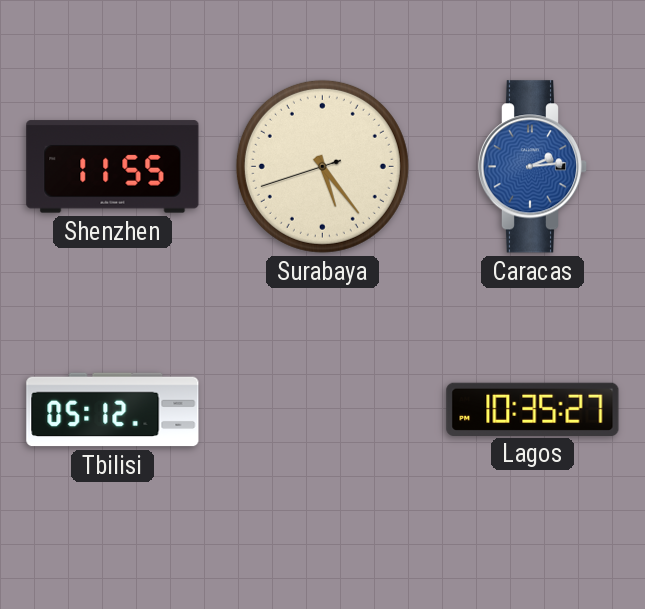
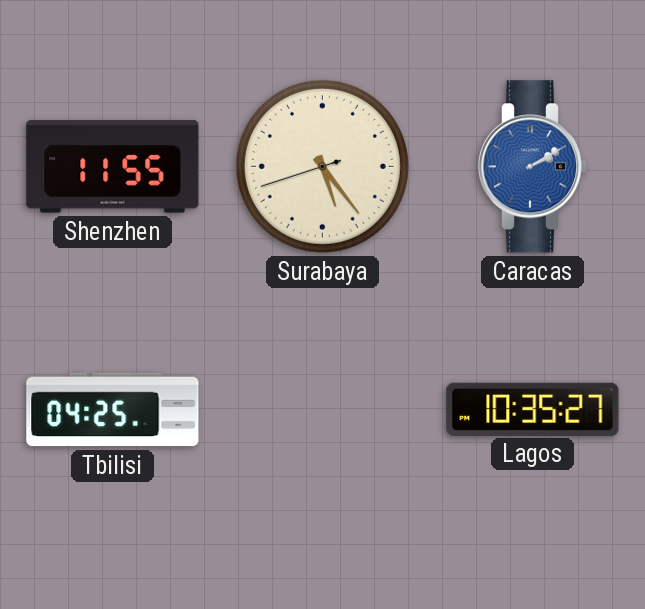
Caracas: 2:14 -> 2:10
Tbilisi: 05:12 -> 04:25
